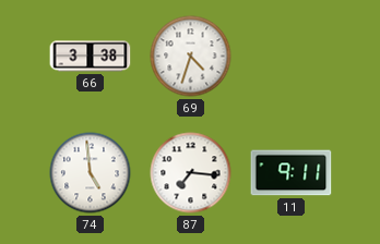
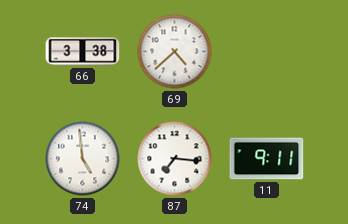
69: 4:33 -> 4:38
